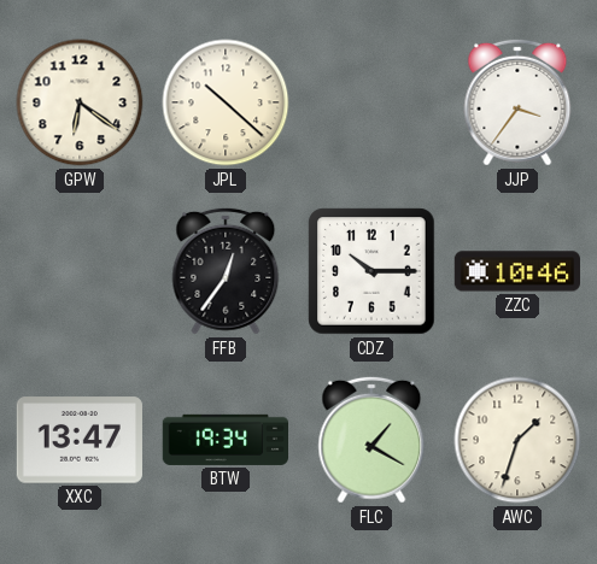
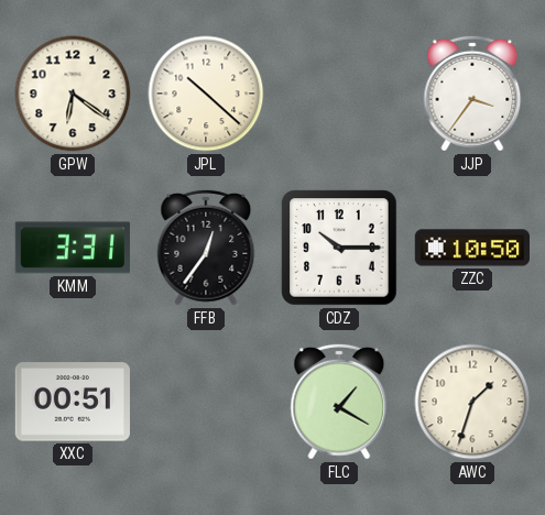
KMM: none -> 3:31
ZZC: 10:46 -> 10:50
XXC: 13:47 -> 00:51
BTW: 19:34 -> none
